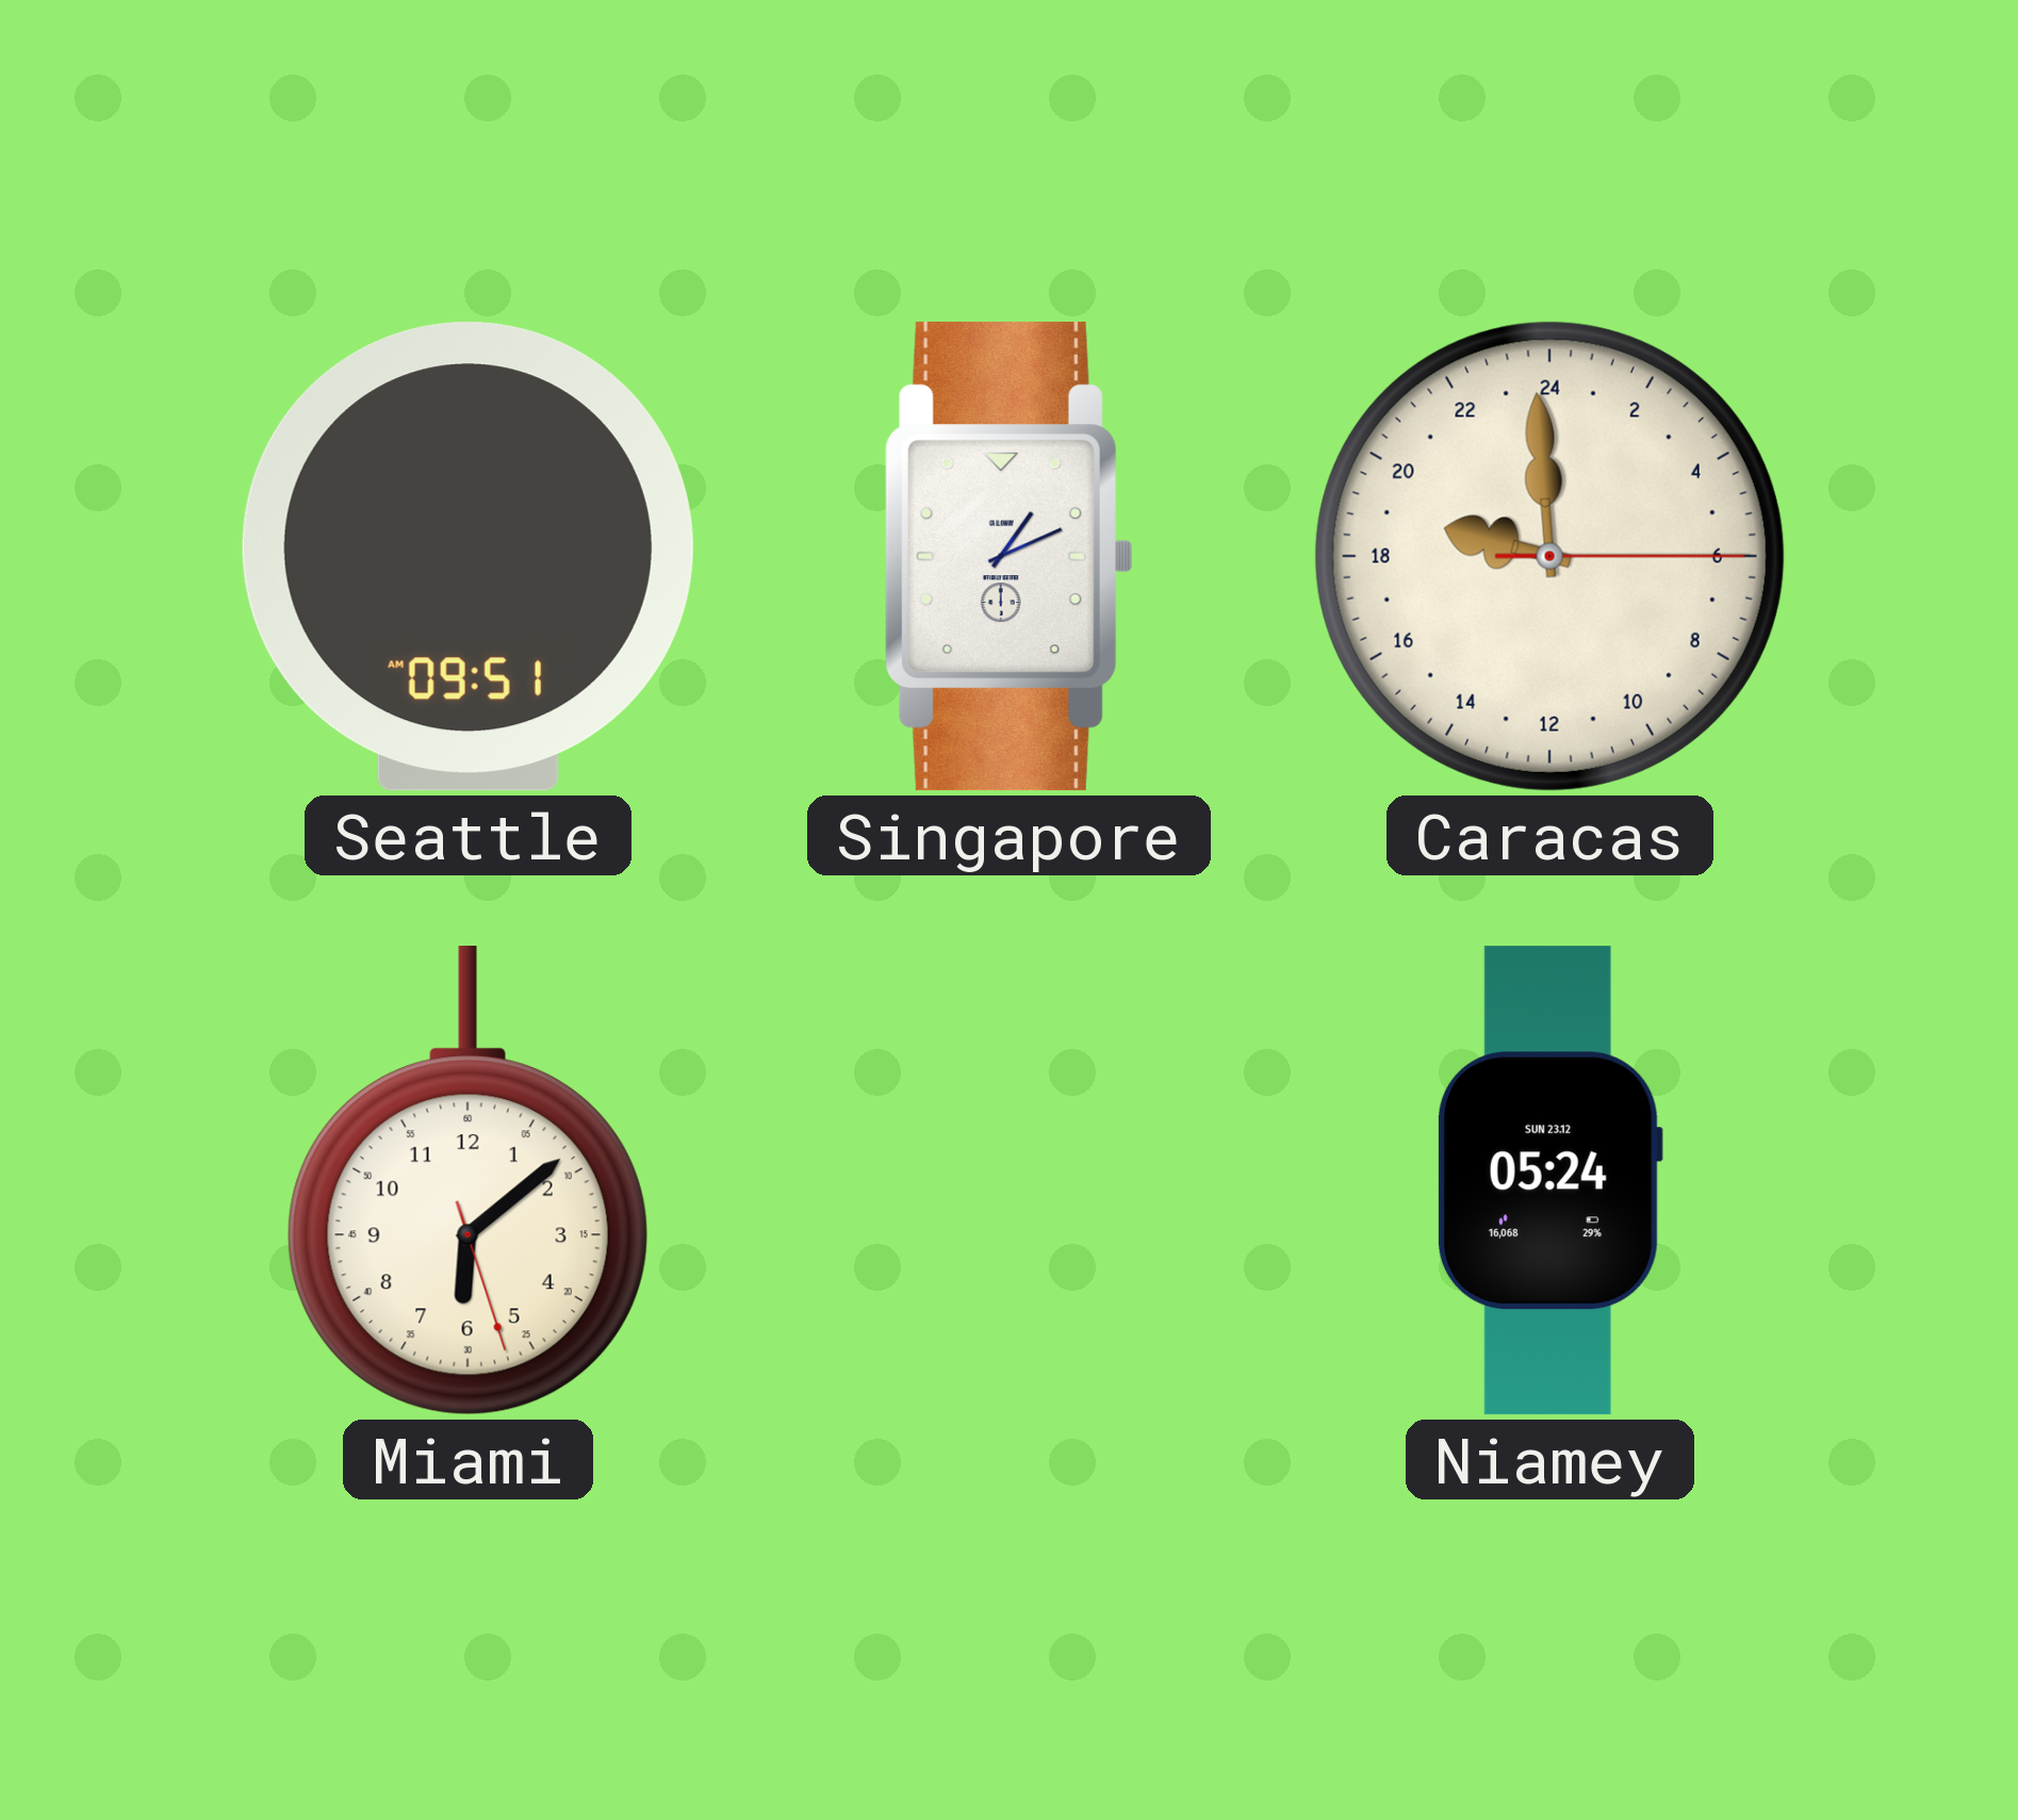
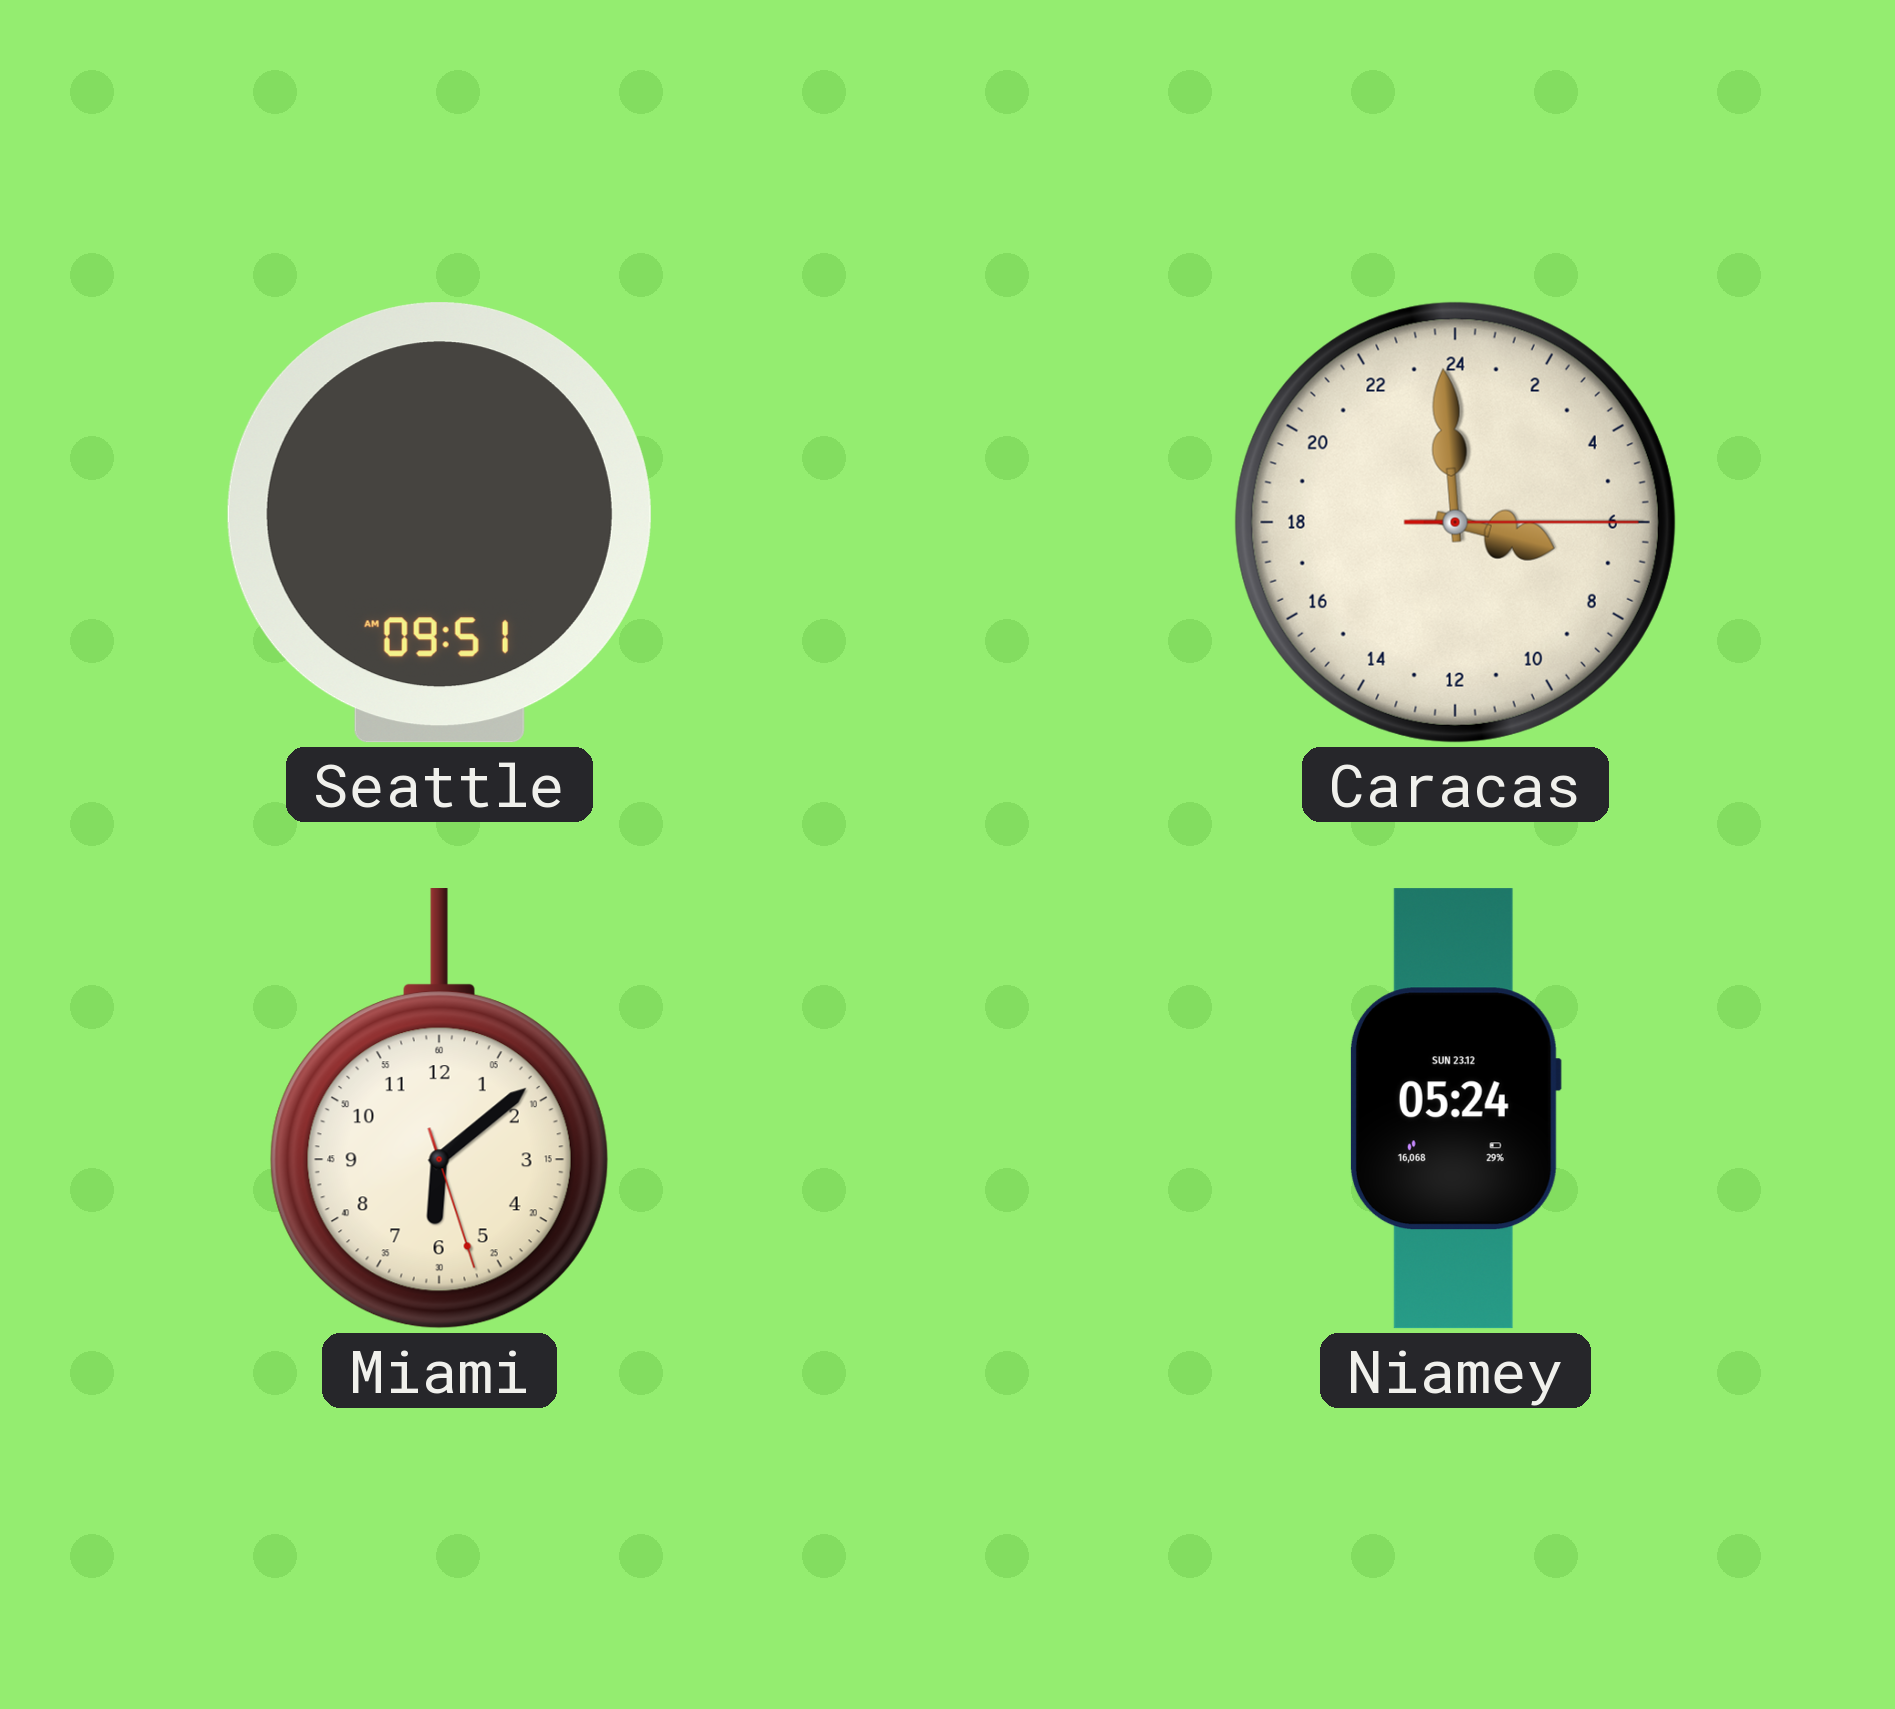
Singapore: 1:11 -> none
Caracas: 18:59 -> 6:59
